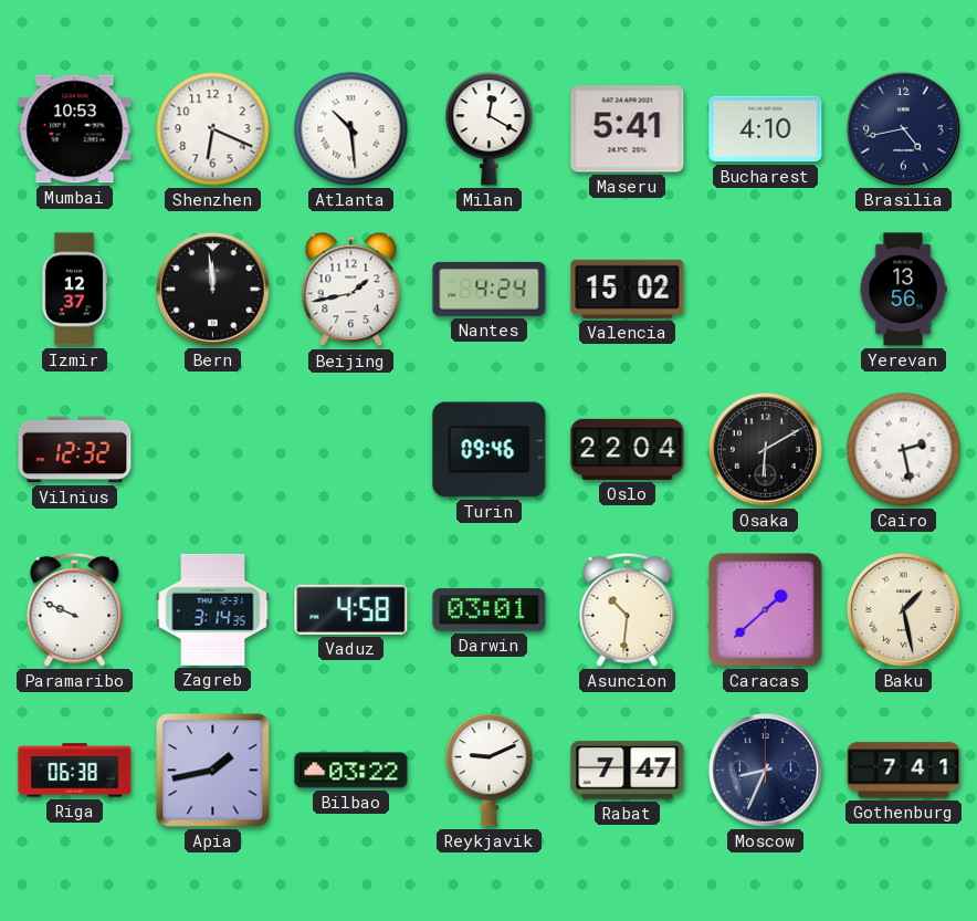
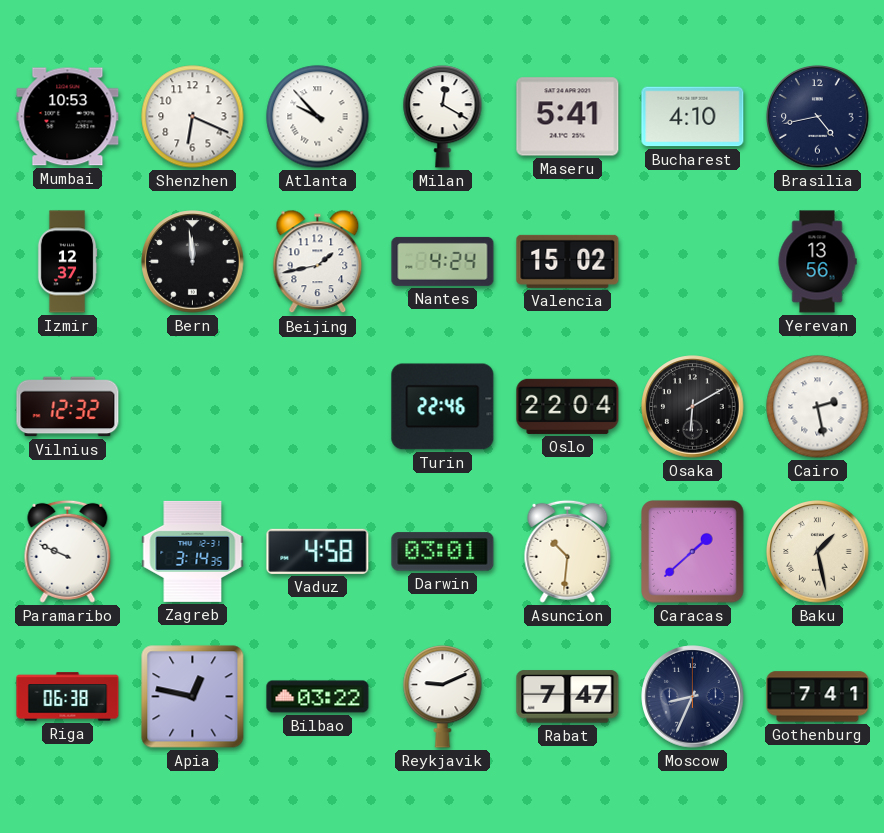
Atlanta: 10:29 -> 9:53
Turin: 09:46 -> 22:46
Apia: 1:43 -> 12:47
